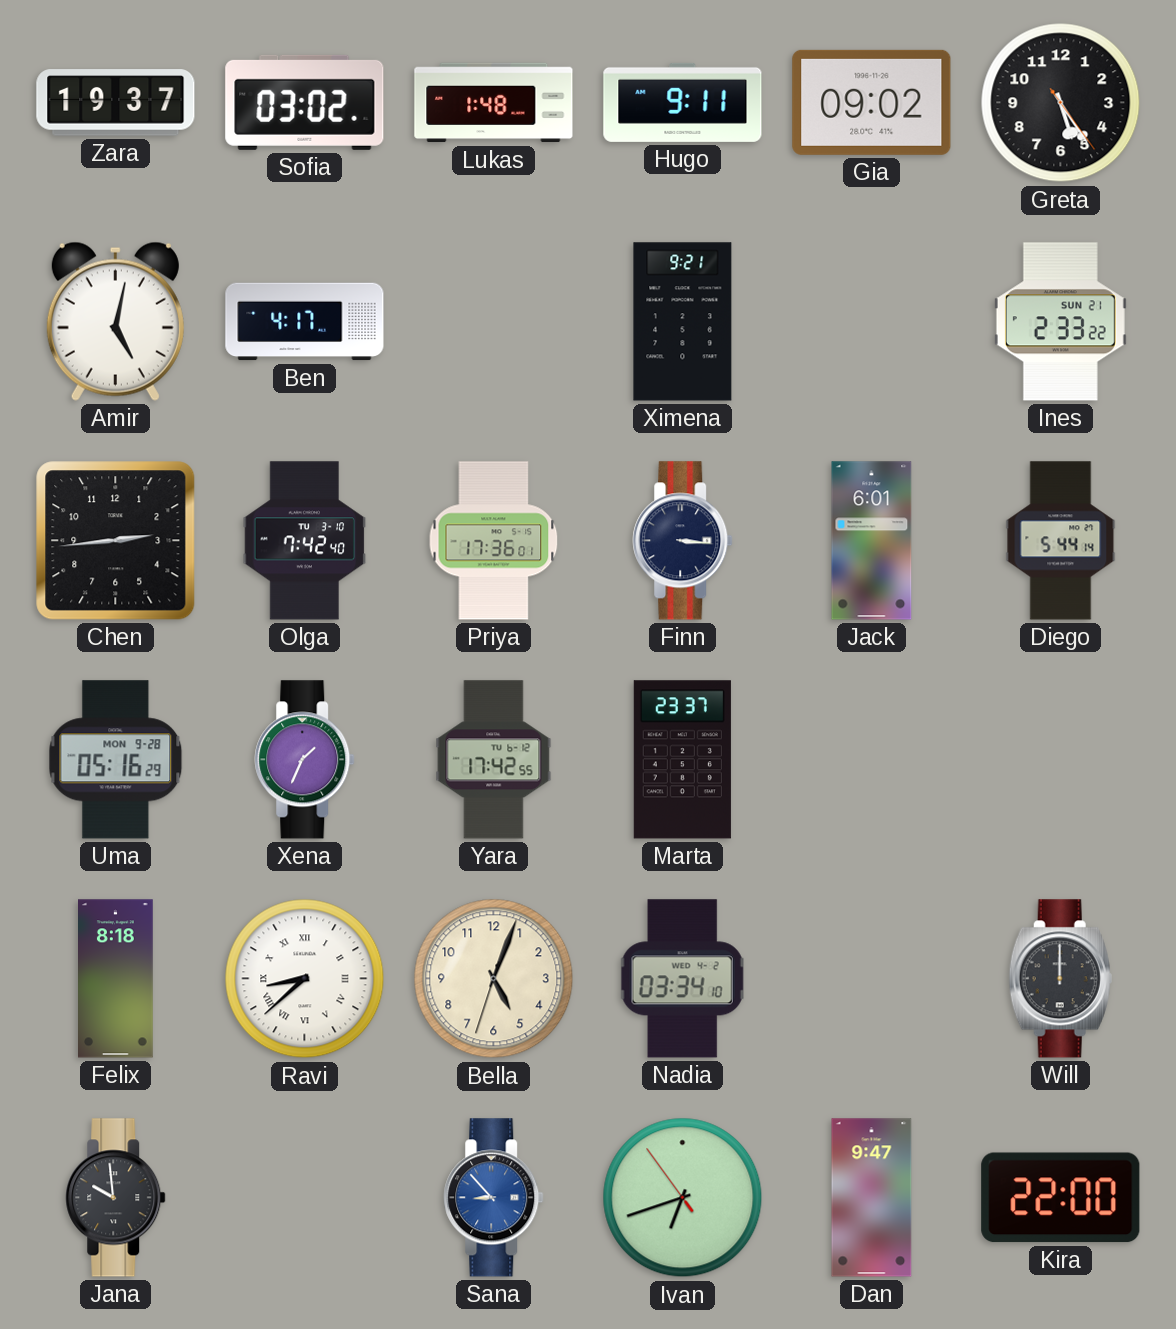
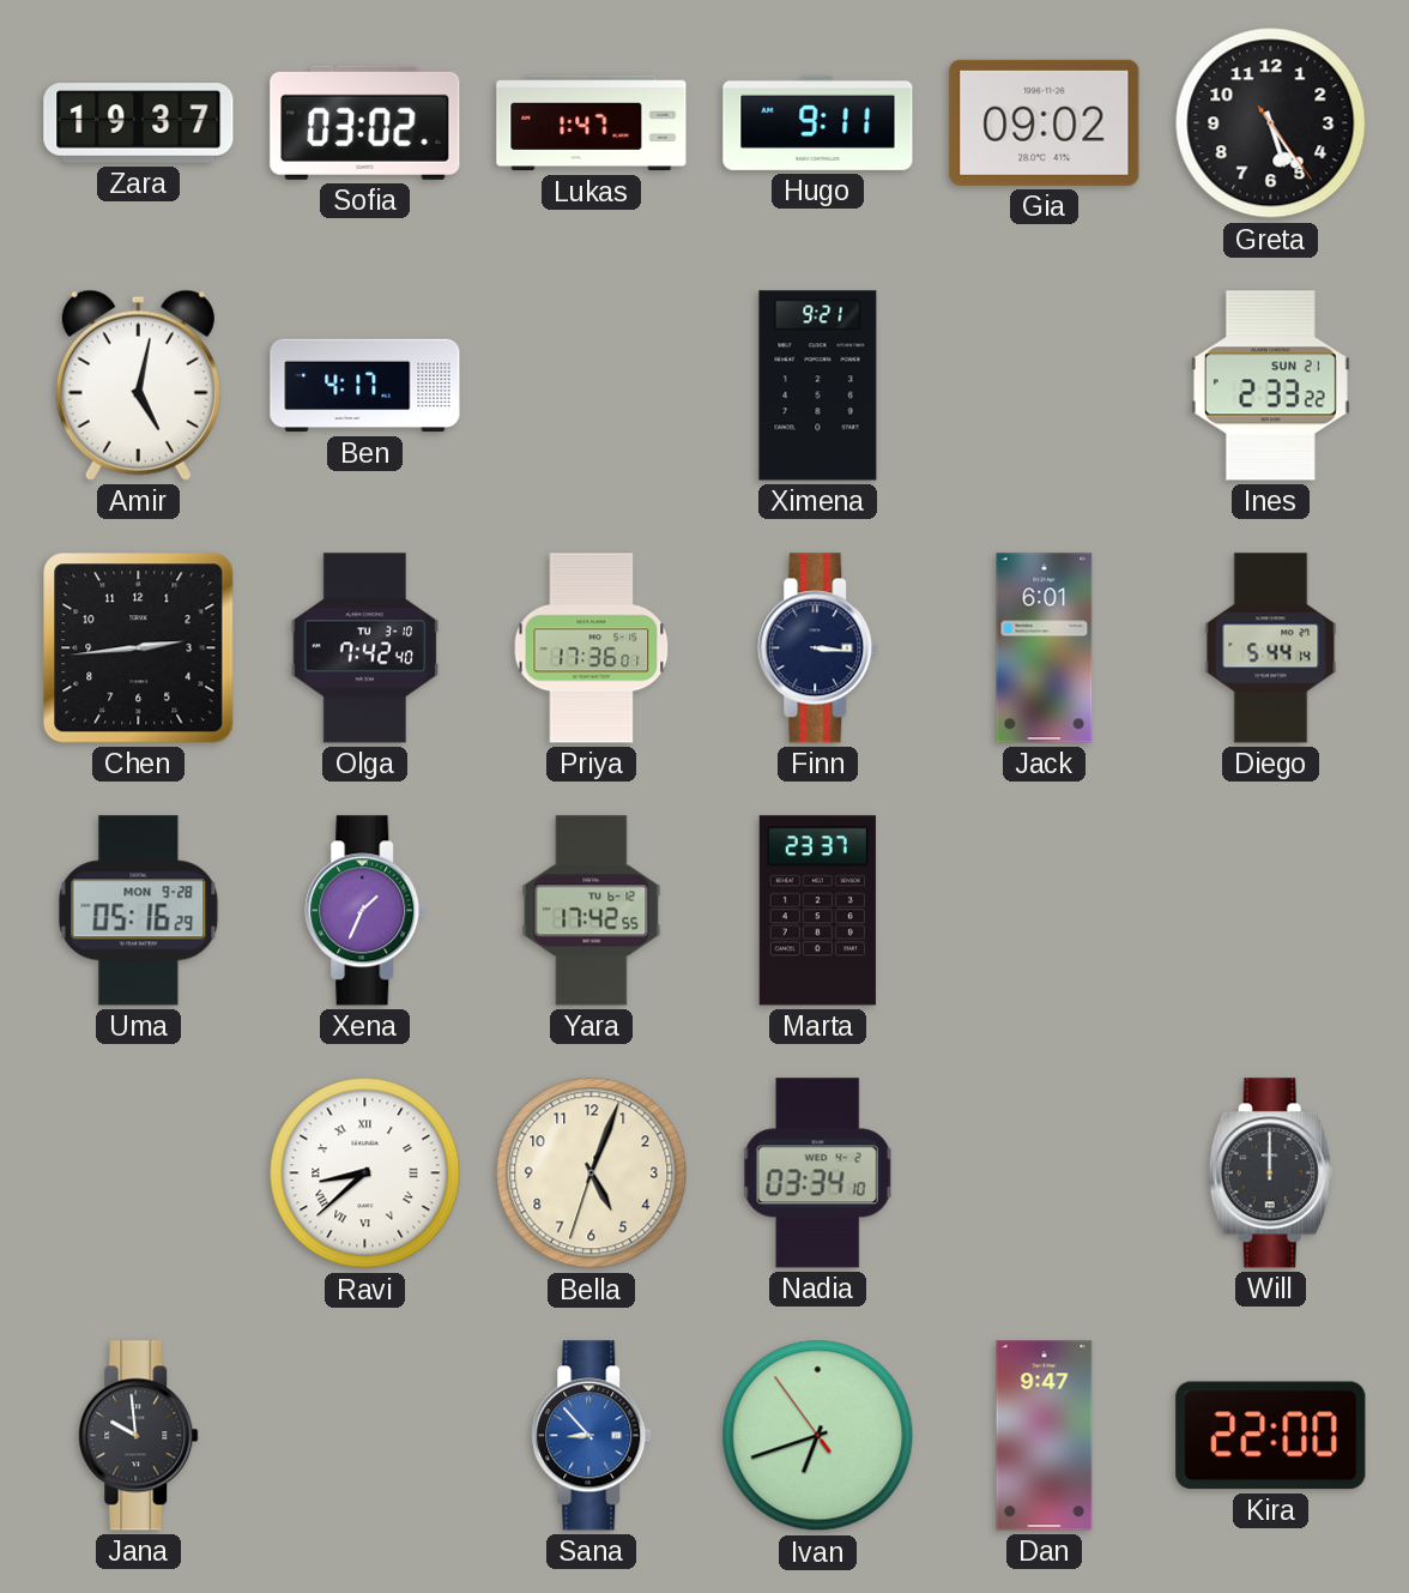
Lukas: 1:48 -> 1:47
Felix: 8:18 -> none
